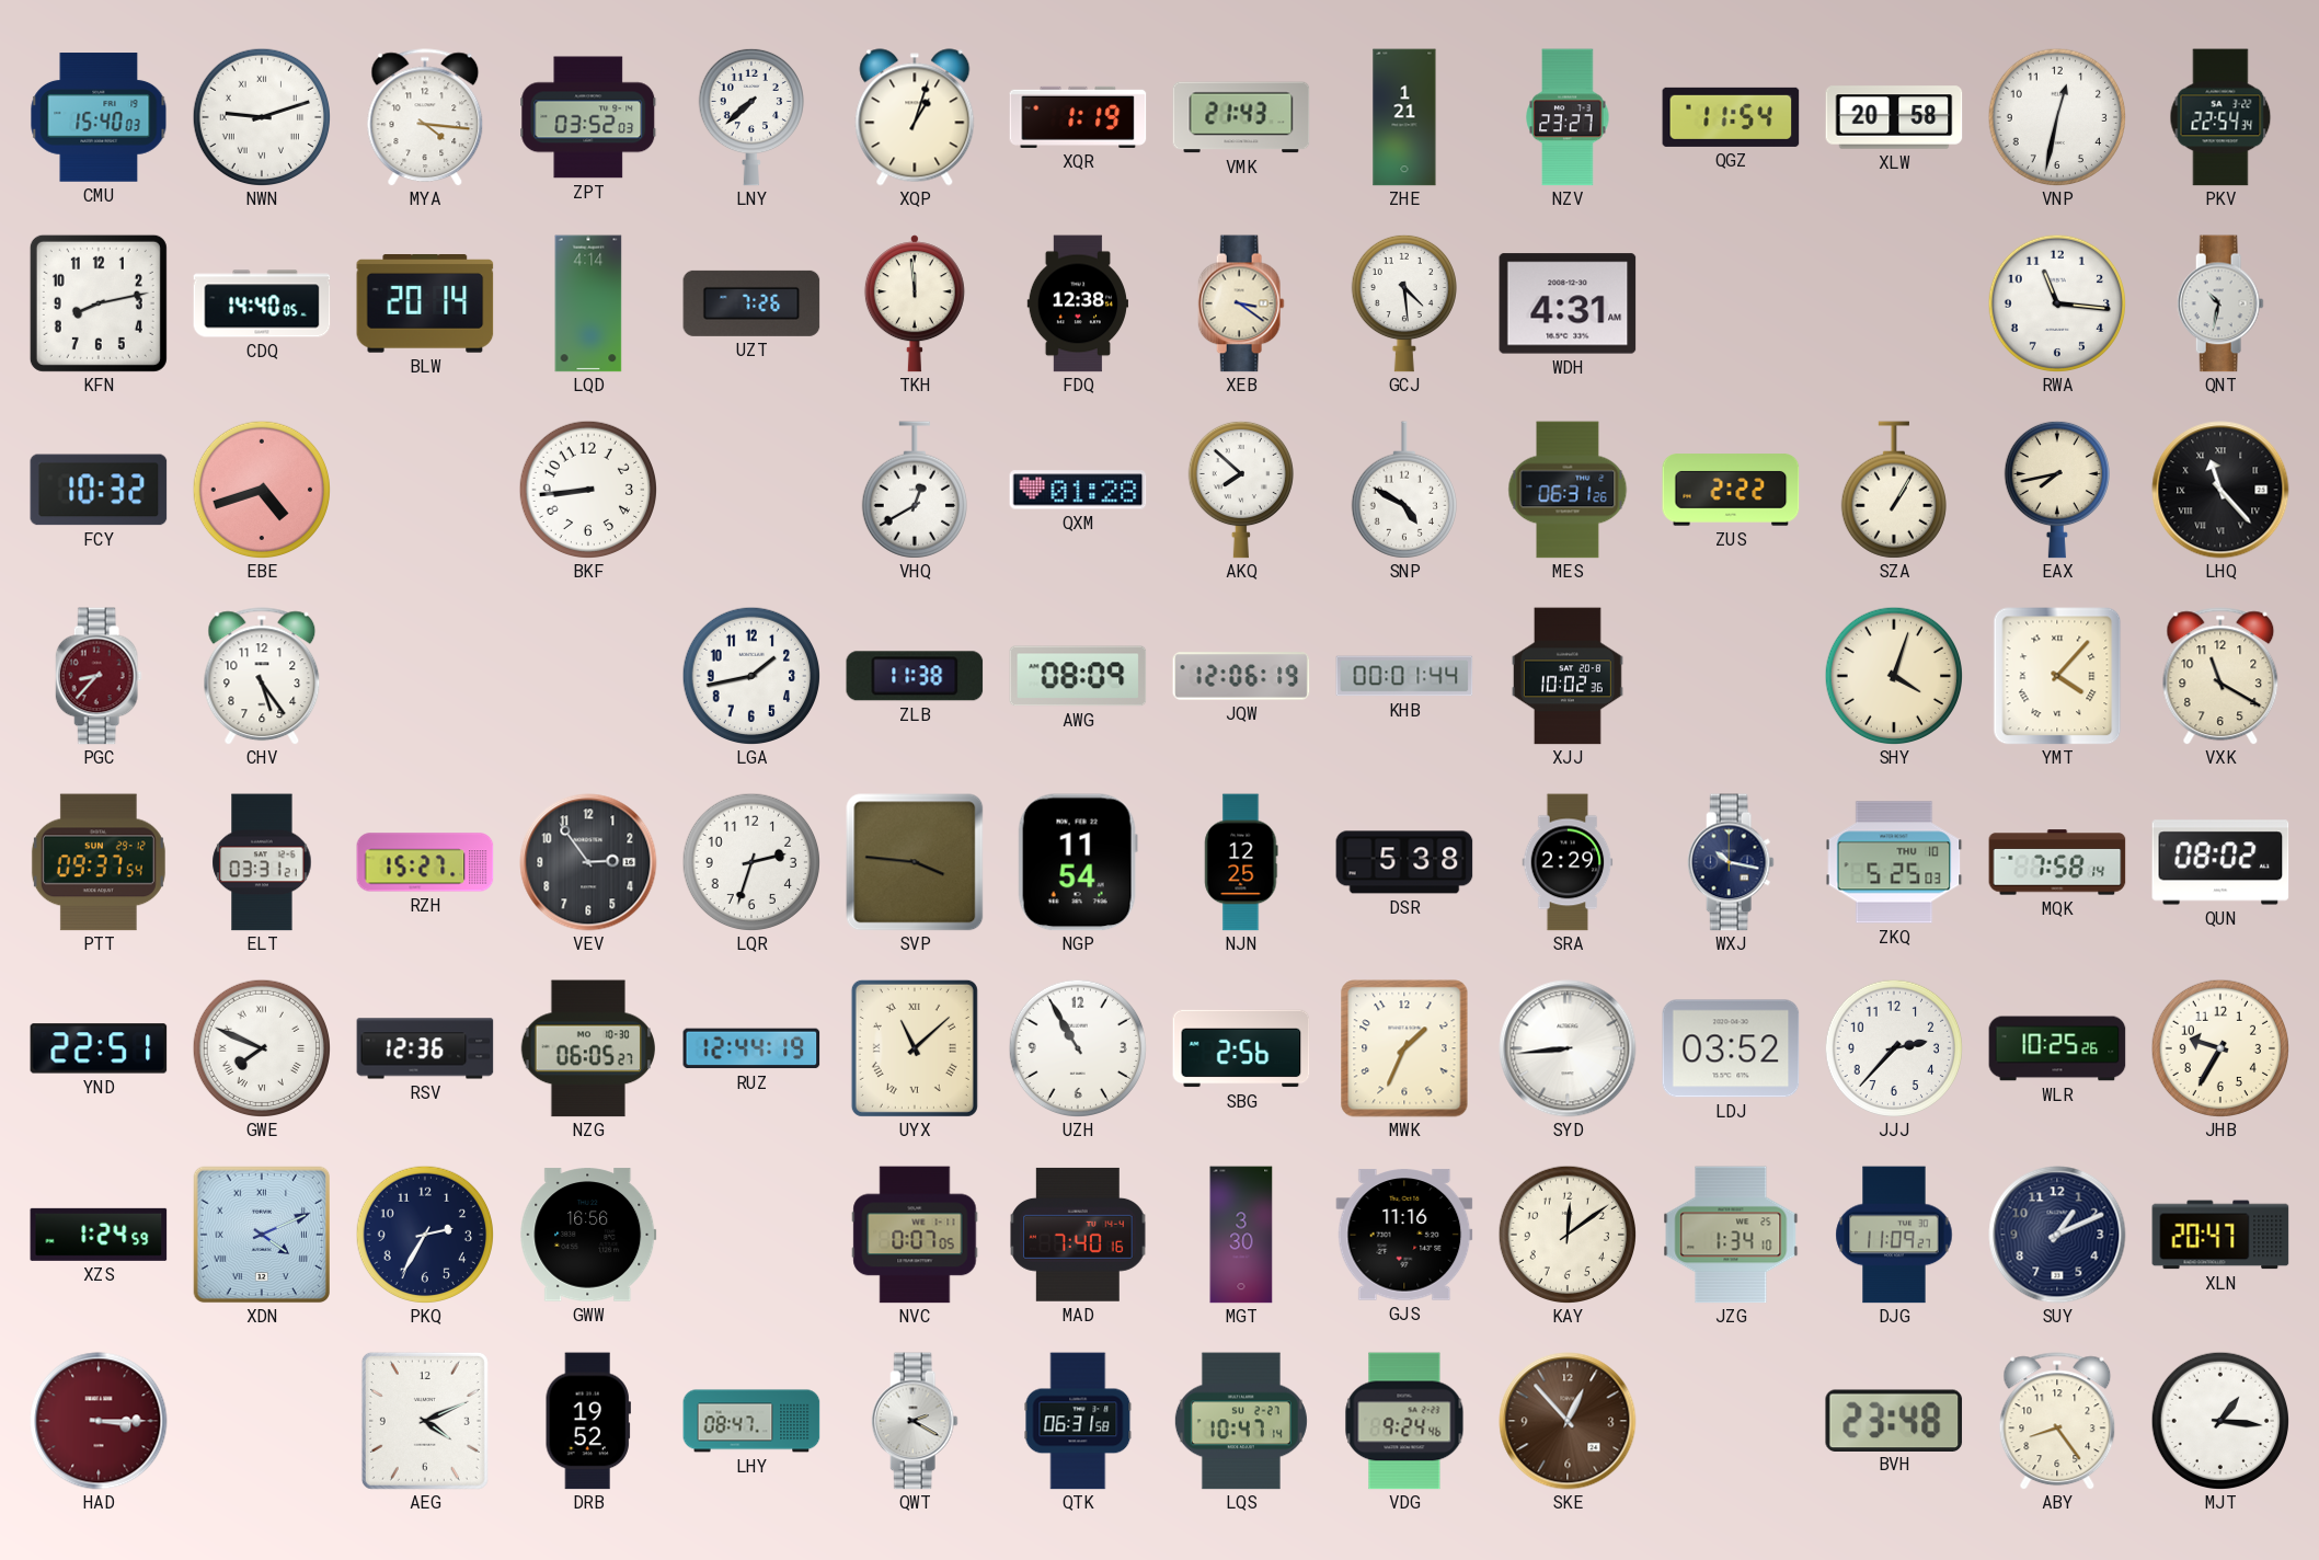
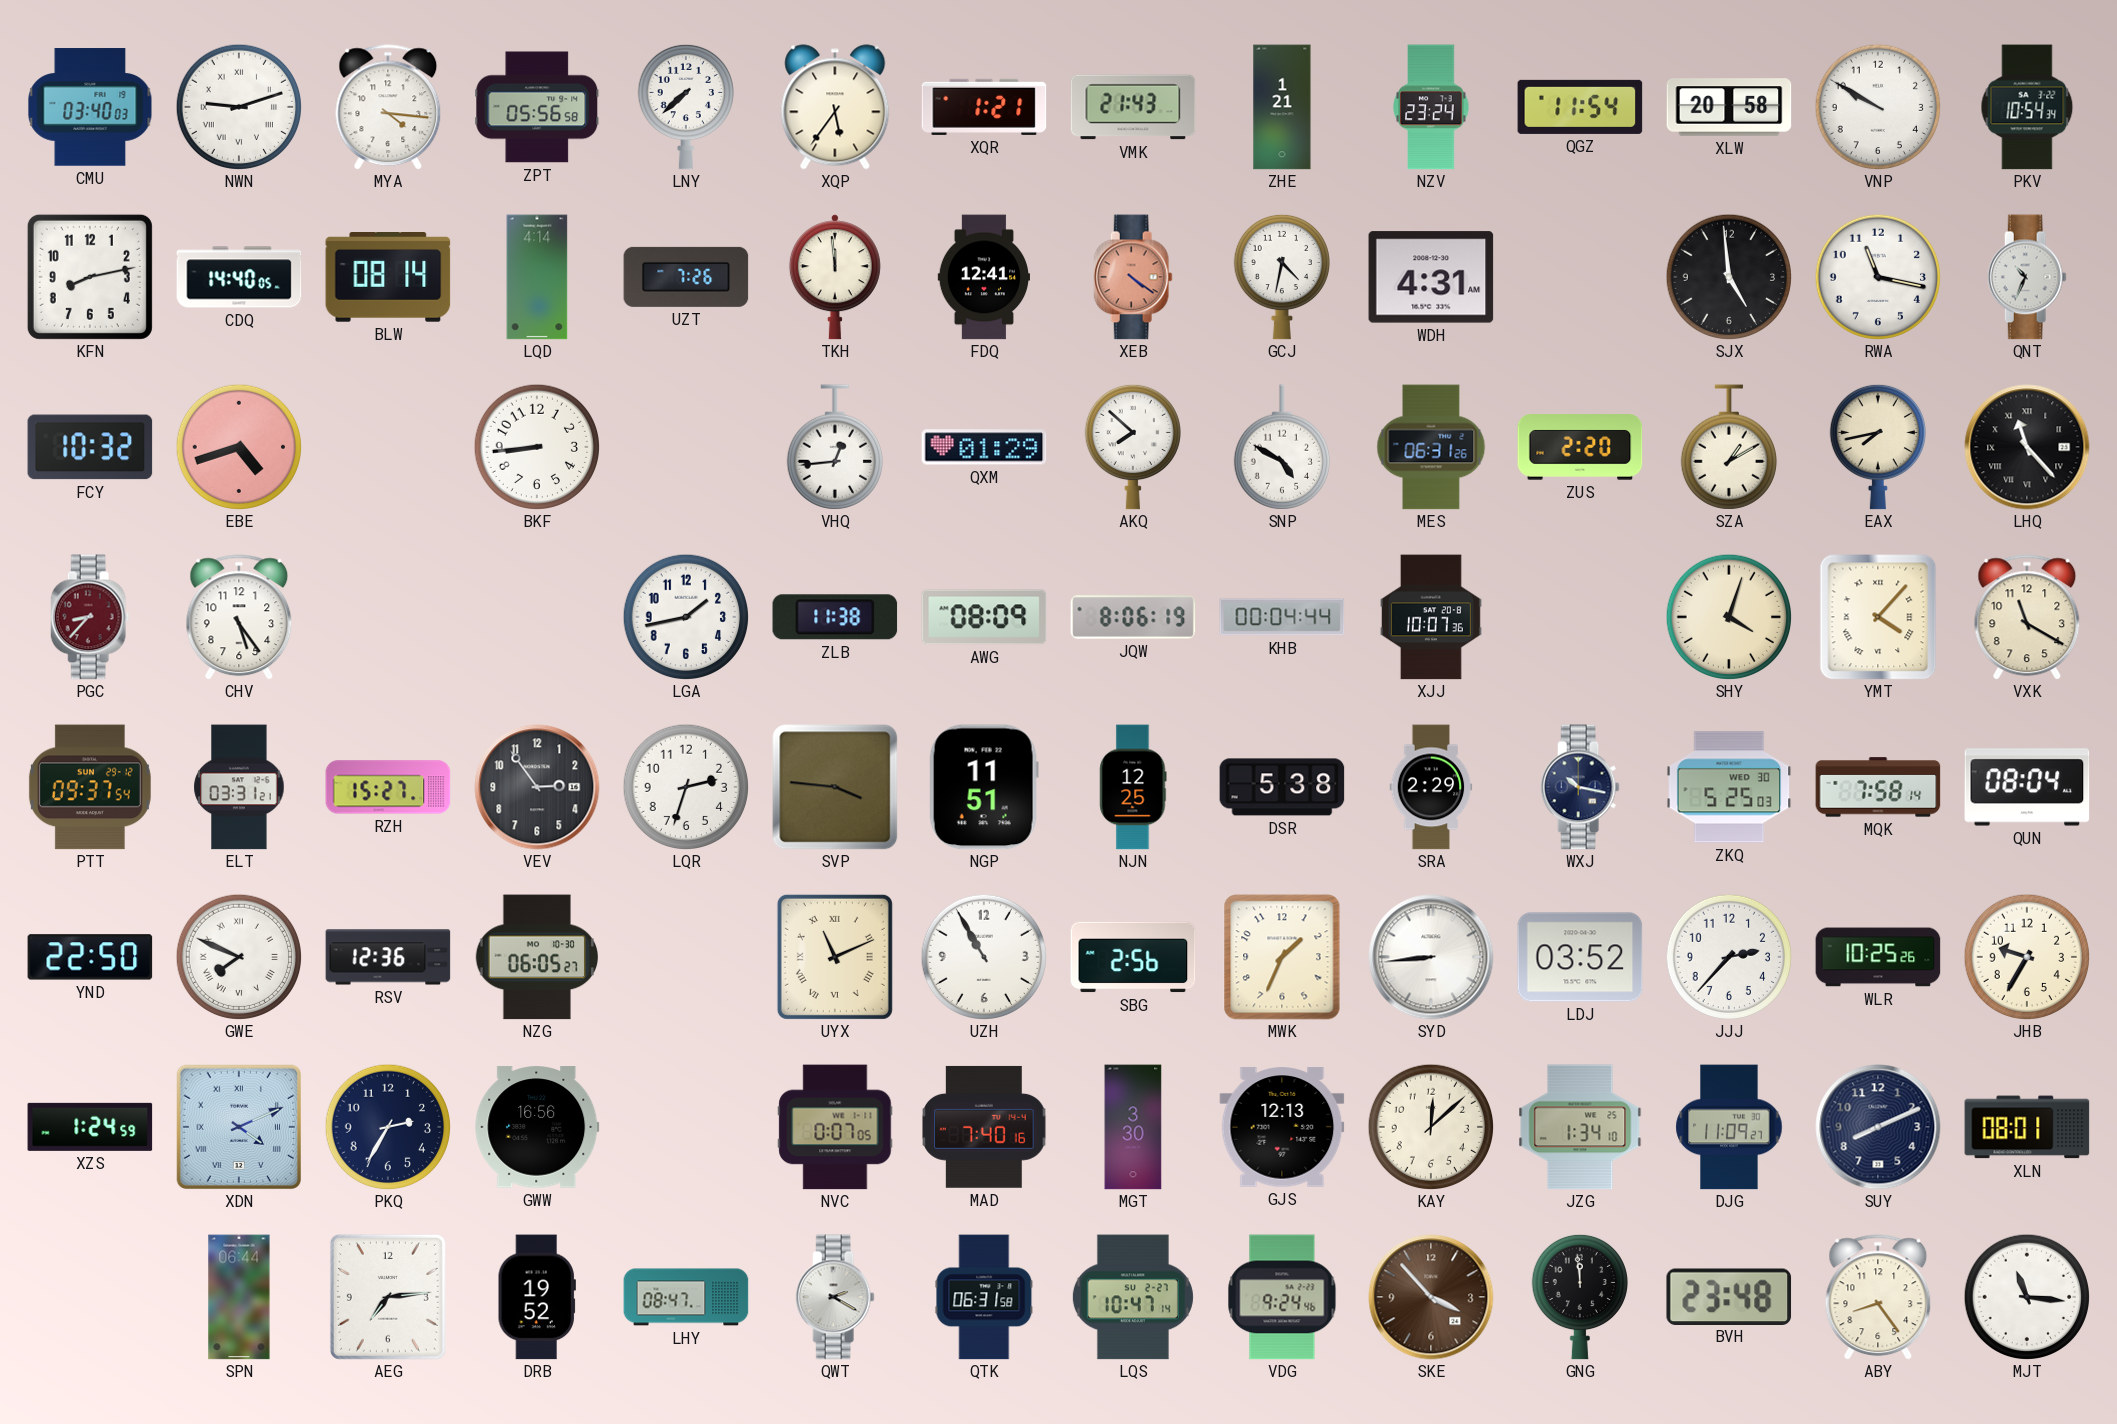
CMU: 15:40 -> 03:40
ZPT: 03:52 -> 05:56
XQP: 1:03 -> 5:36
XQR: 1:19 -> 1:21
NZV: 23:27 -> 23:24
VNP: 12:32 -> 9:50
PKV: 22:54 -> 10:54
BLW: 20:14 -> 08:14
FDQ: 12:38 -> 12:41
XEB: 3:21 -> 4:21
XEB dial: cream -> salmon
GCJ: 4:29 -> 4:32
SJX: none -> 4:59
RWA: 11:16 -> 11:17
QNT: 10:32 -> 10:34
VHQ: 12:40 -> 12:44
QXM: 01:28 -> 01:29
ZUS: 2:22 -> 2:20
SZA: 1:05 -> 1:10
JQW: 12:06 -> 8:06
KHB: 00:01 -> 00:04
XJJ: 10:02 -> 10:07
NGP: 11:54 -> 11:51
ZKQ date: THU 10 -> WED 30
QUN: 08:02 -> 08:04
YND: 22:51 -> 22:50
RUZ: 12:44 -> none
UYX: 11:08 -> 11:11
GJS: 11:16 -> 12:13
KAY: 12:09 -> 12:08
SUY: 1:11 -> 8:11
XLN: 20:47 -> 08:01
HAD: 3:15 -> none
SPN: none -> 06:44
AEG: 4:11 -> 7:14
SKE: 12:53 -> 3:53
GNG: none -> 11:59
MJT: 1:16 -> 11:16
